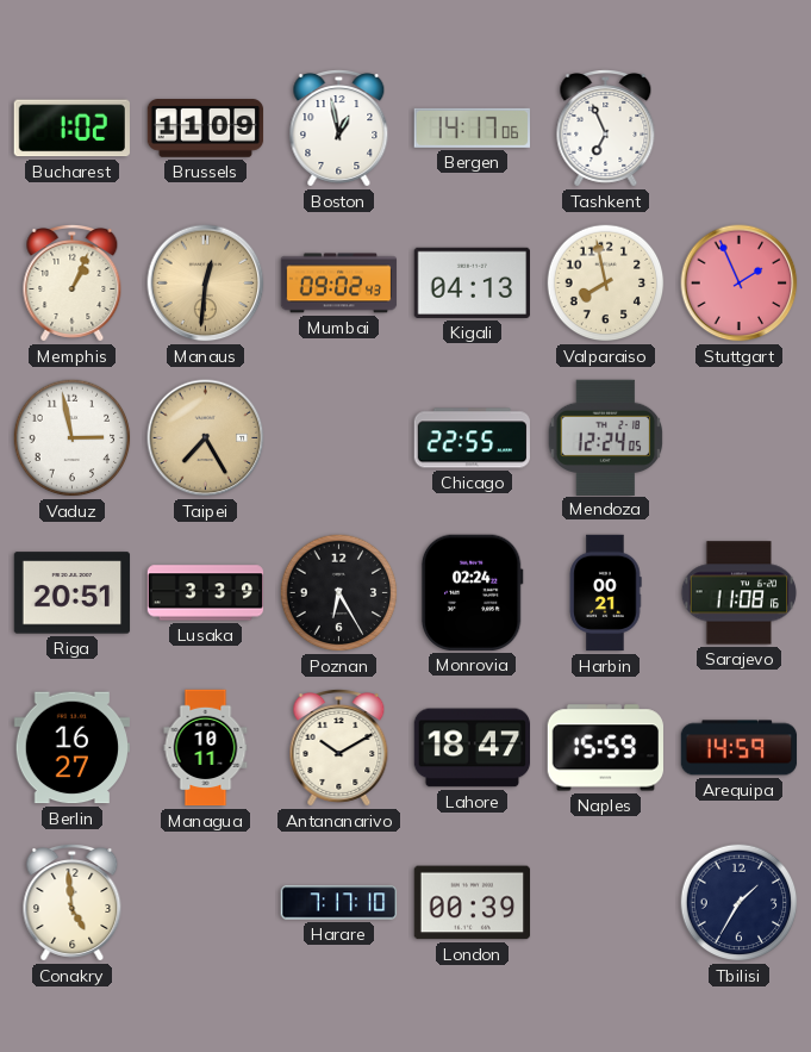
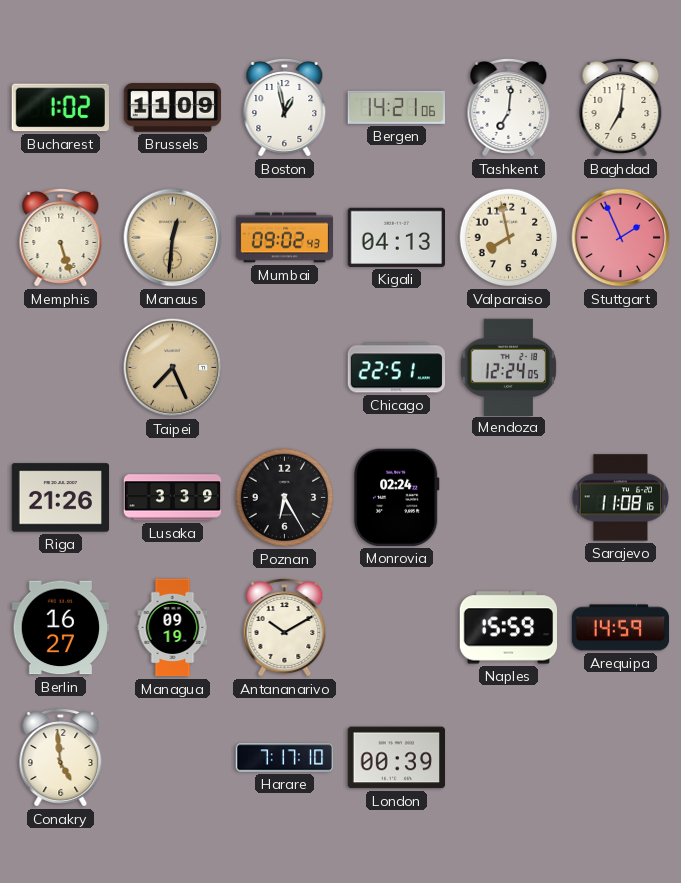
Bergen: 14:17 -> 14:21
Tashkent: 6:56 -> 7:01
Baghdad: none -> 7:01
Memphis: 1:04 -> 5:27
Vaduz: 2:58 -> none
Taipei: 7:25 -> 7:26
Chicago: 22:55 -> 22:51
Riga: 20:51 -> 21:26
Harbin: 00:21 -> none
Managua: 10:11 -> 09:19
Lahore: 18:47 -> none
Tbilisi: 1:35 -> none
